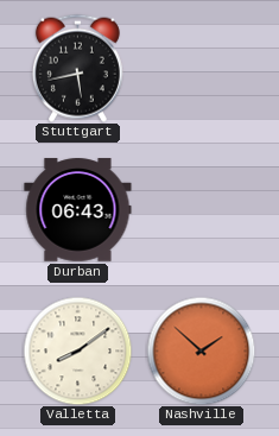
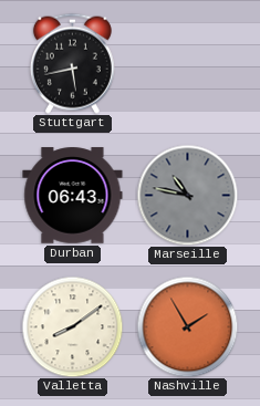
Marseille: none -> 10:47
Nashville: 1:52 -> 1:55
